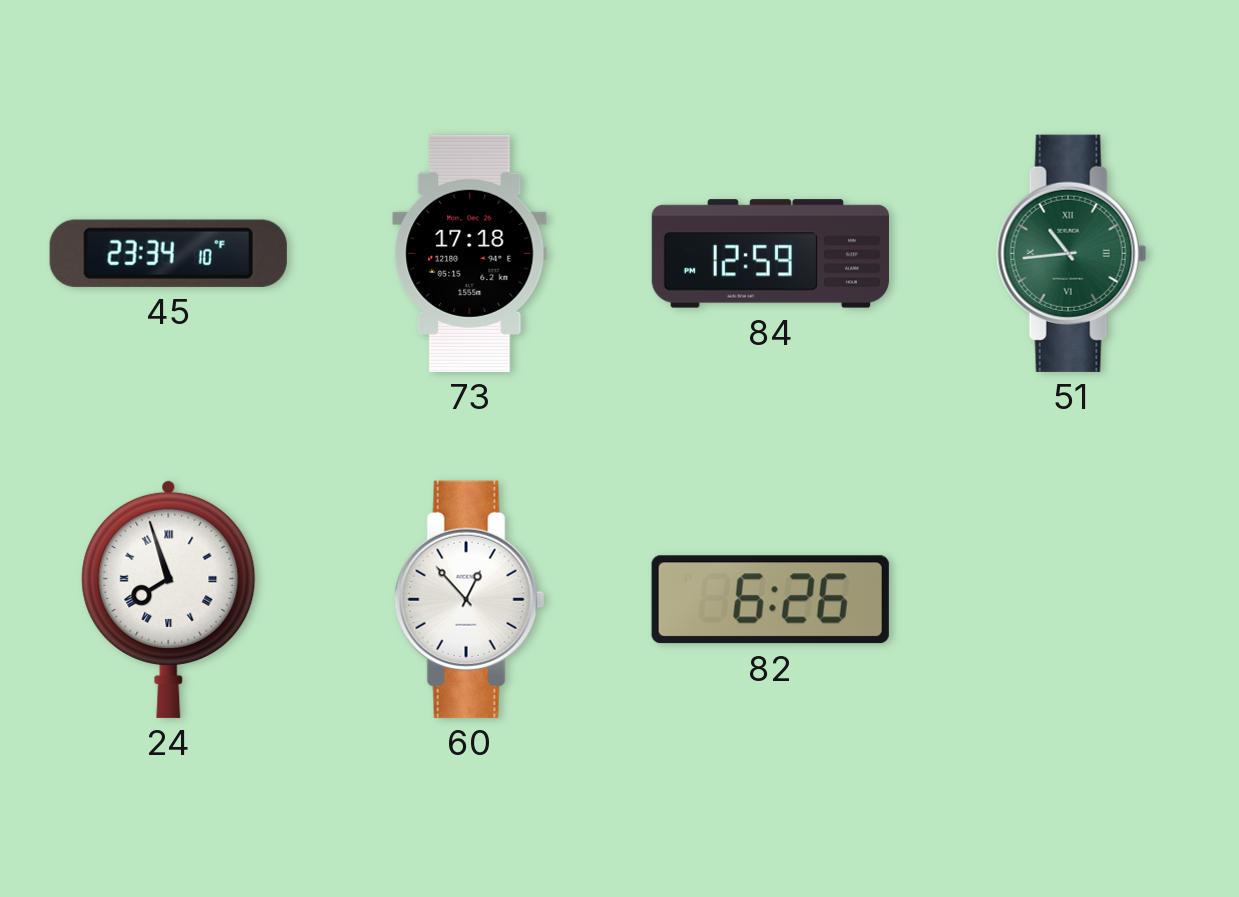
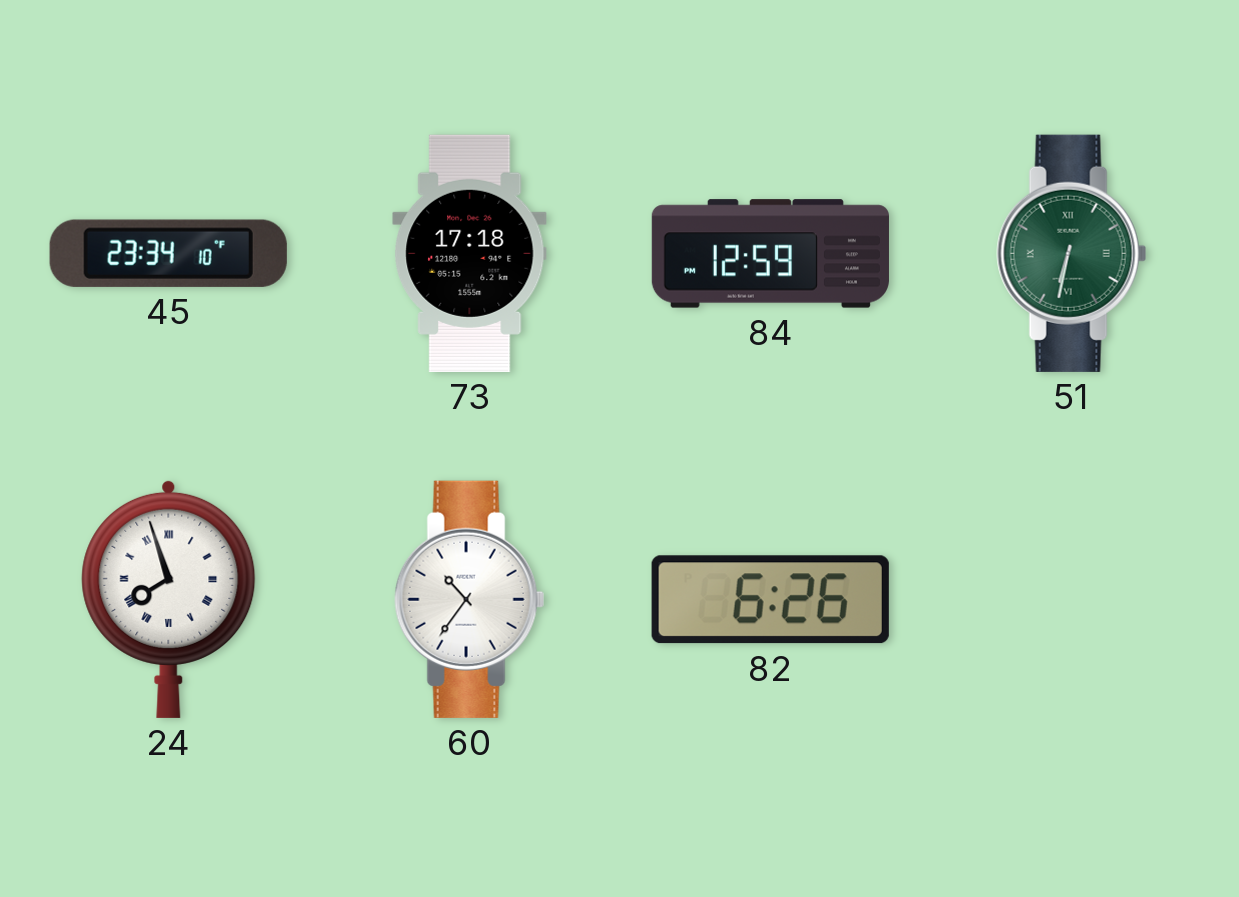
51: 10:44 -> 6:32
60: 12:53 -> 10:36
